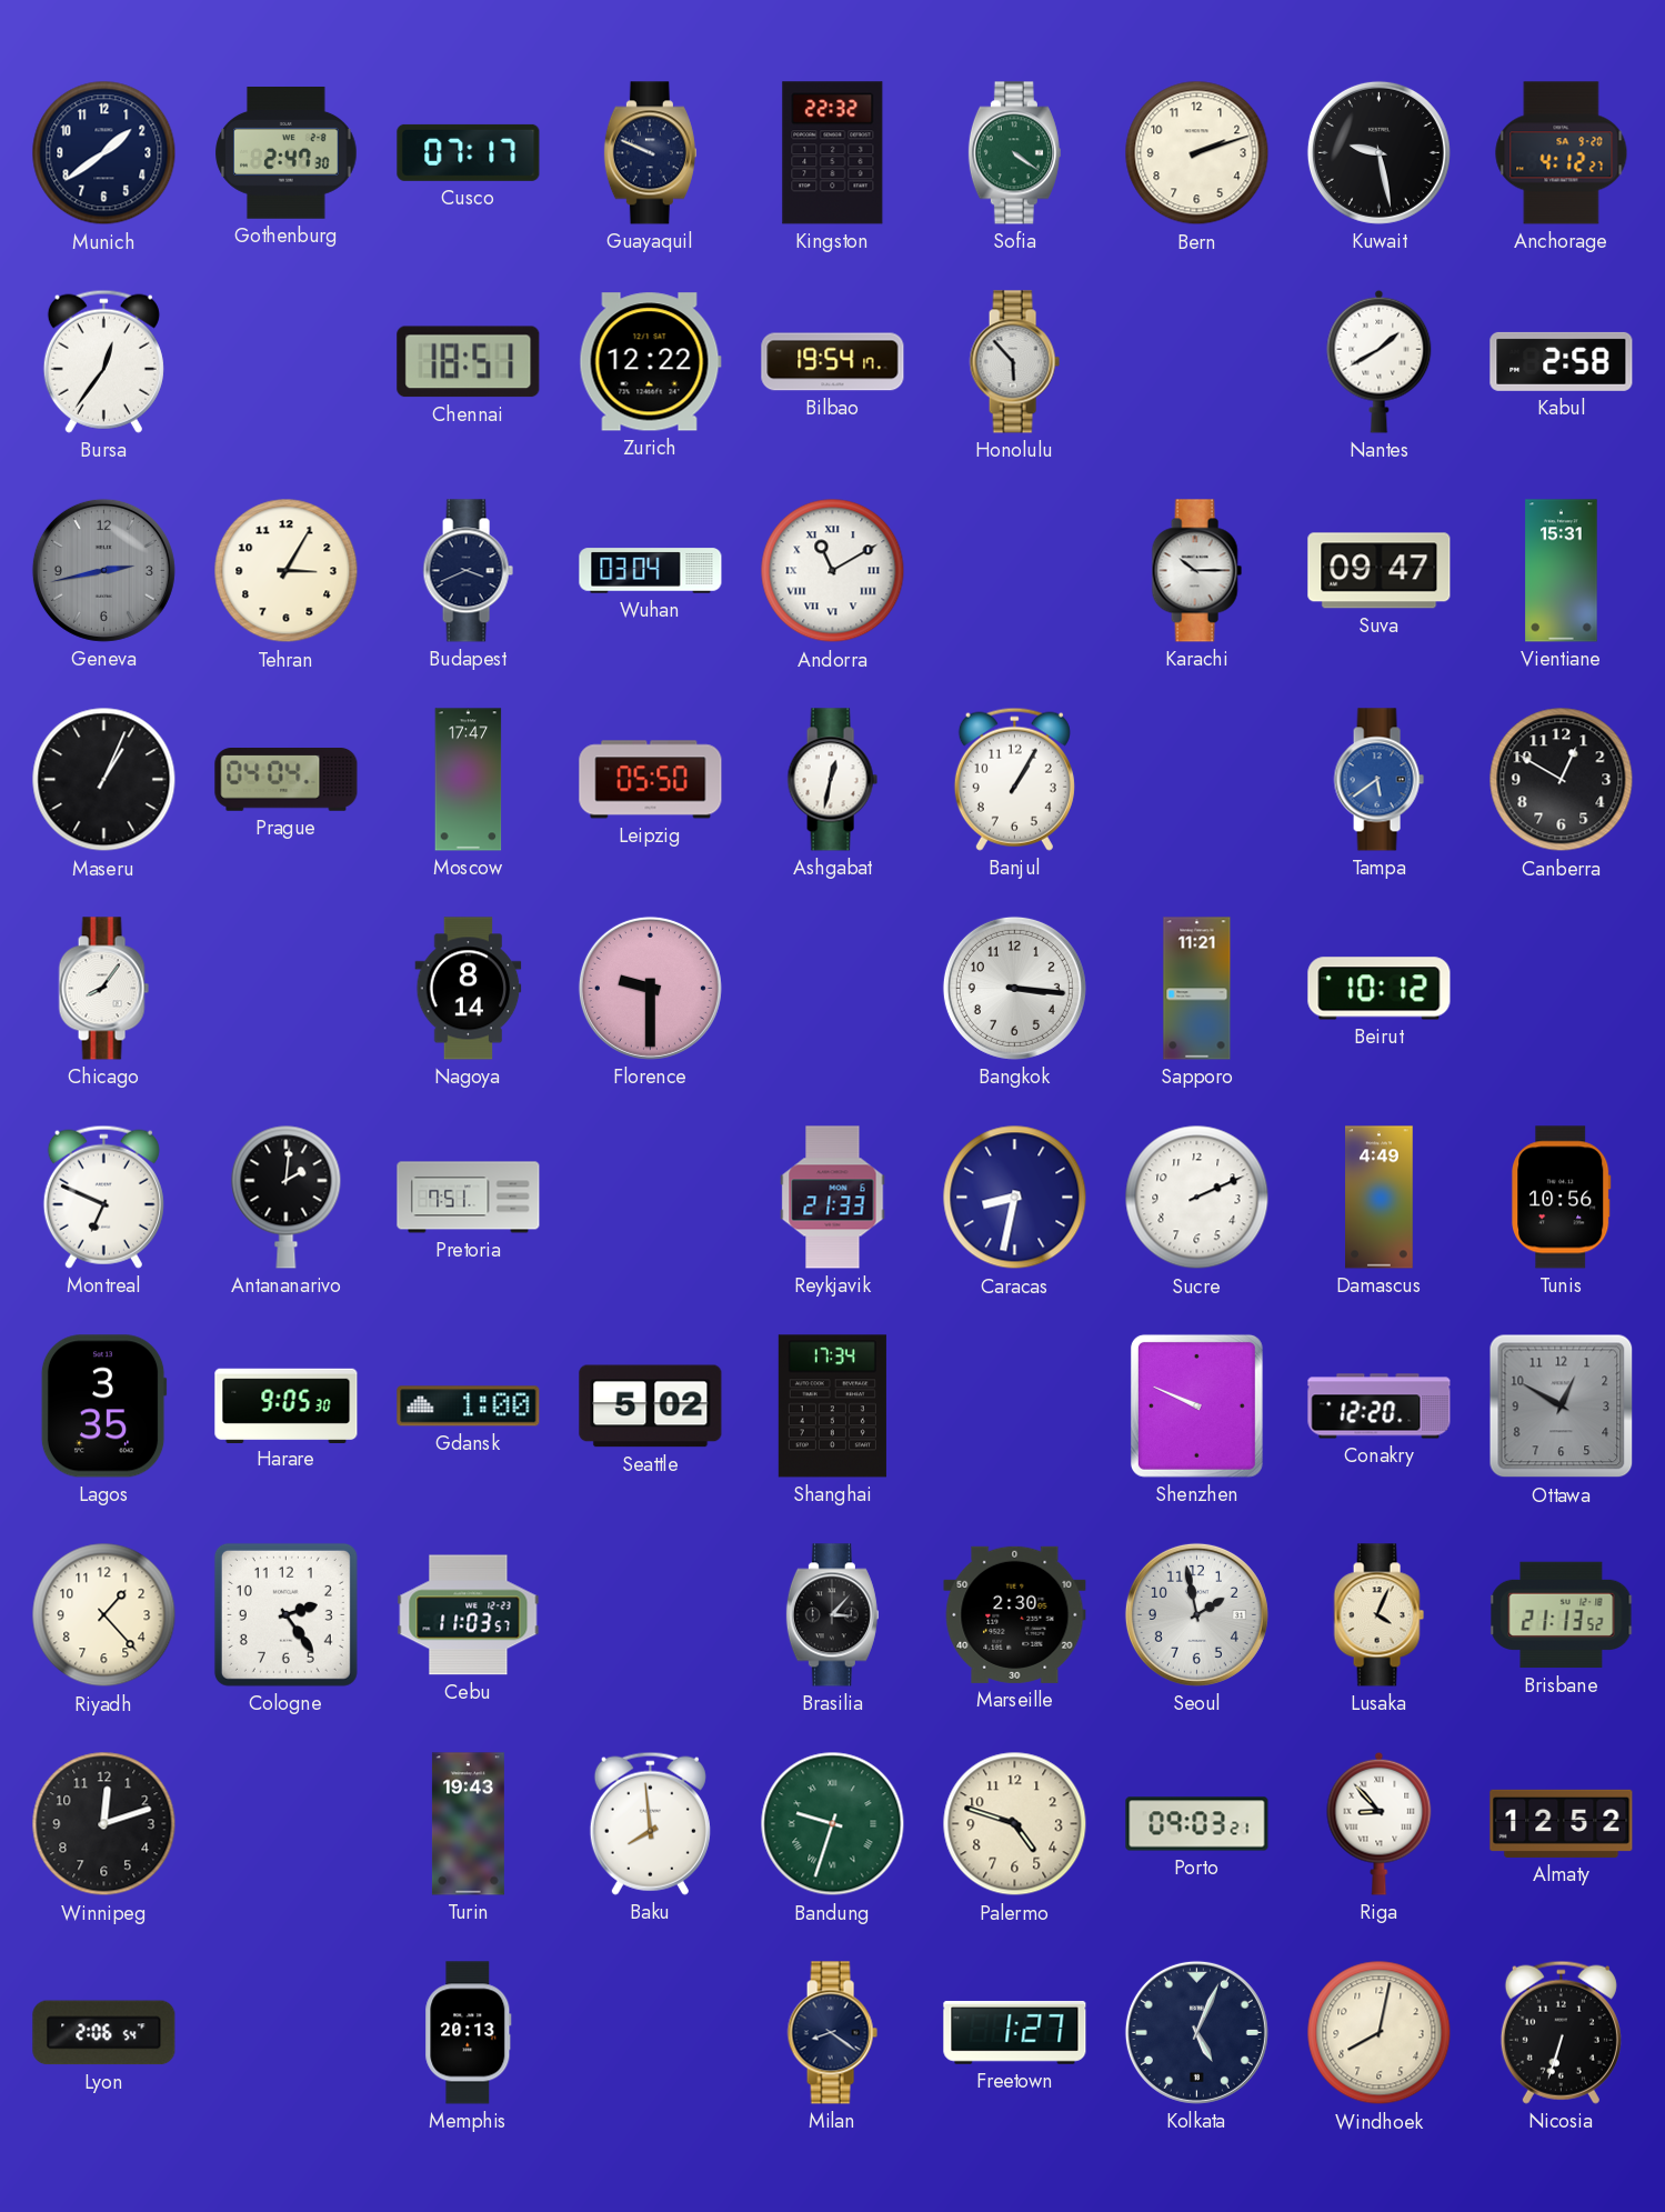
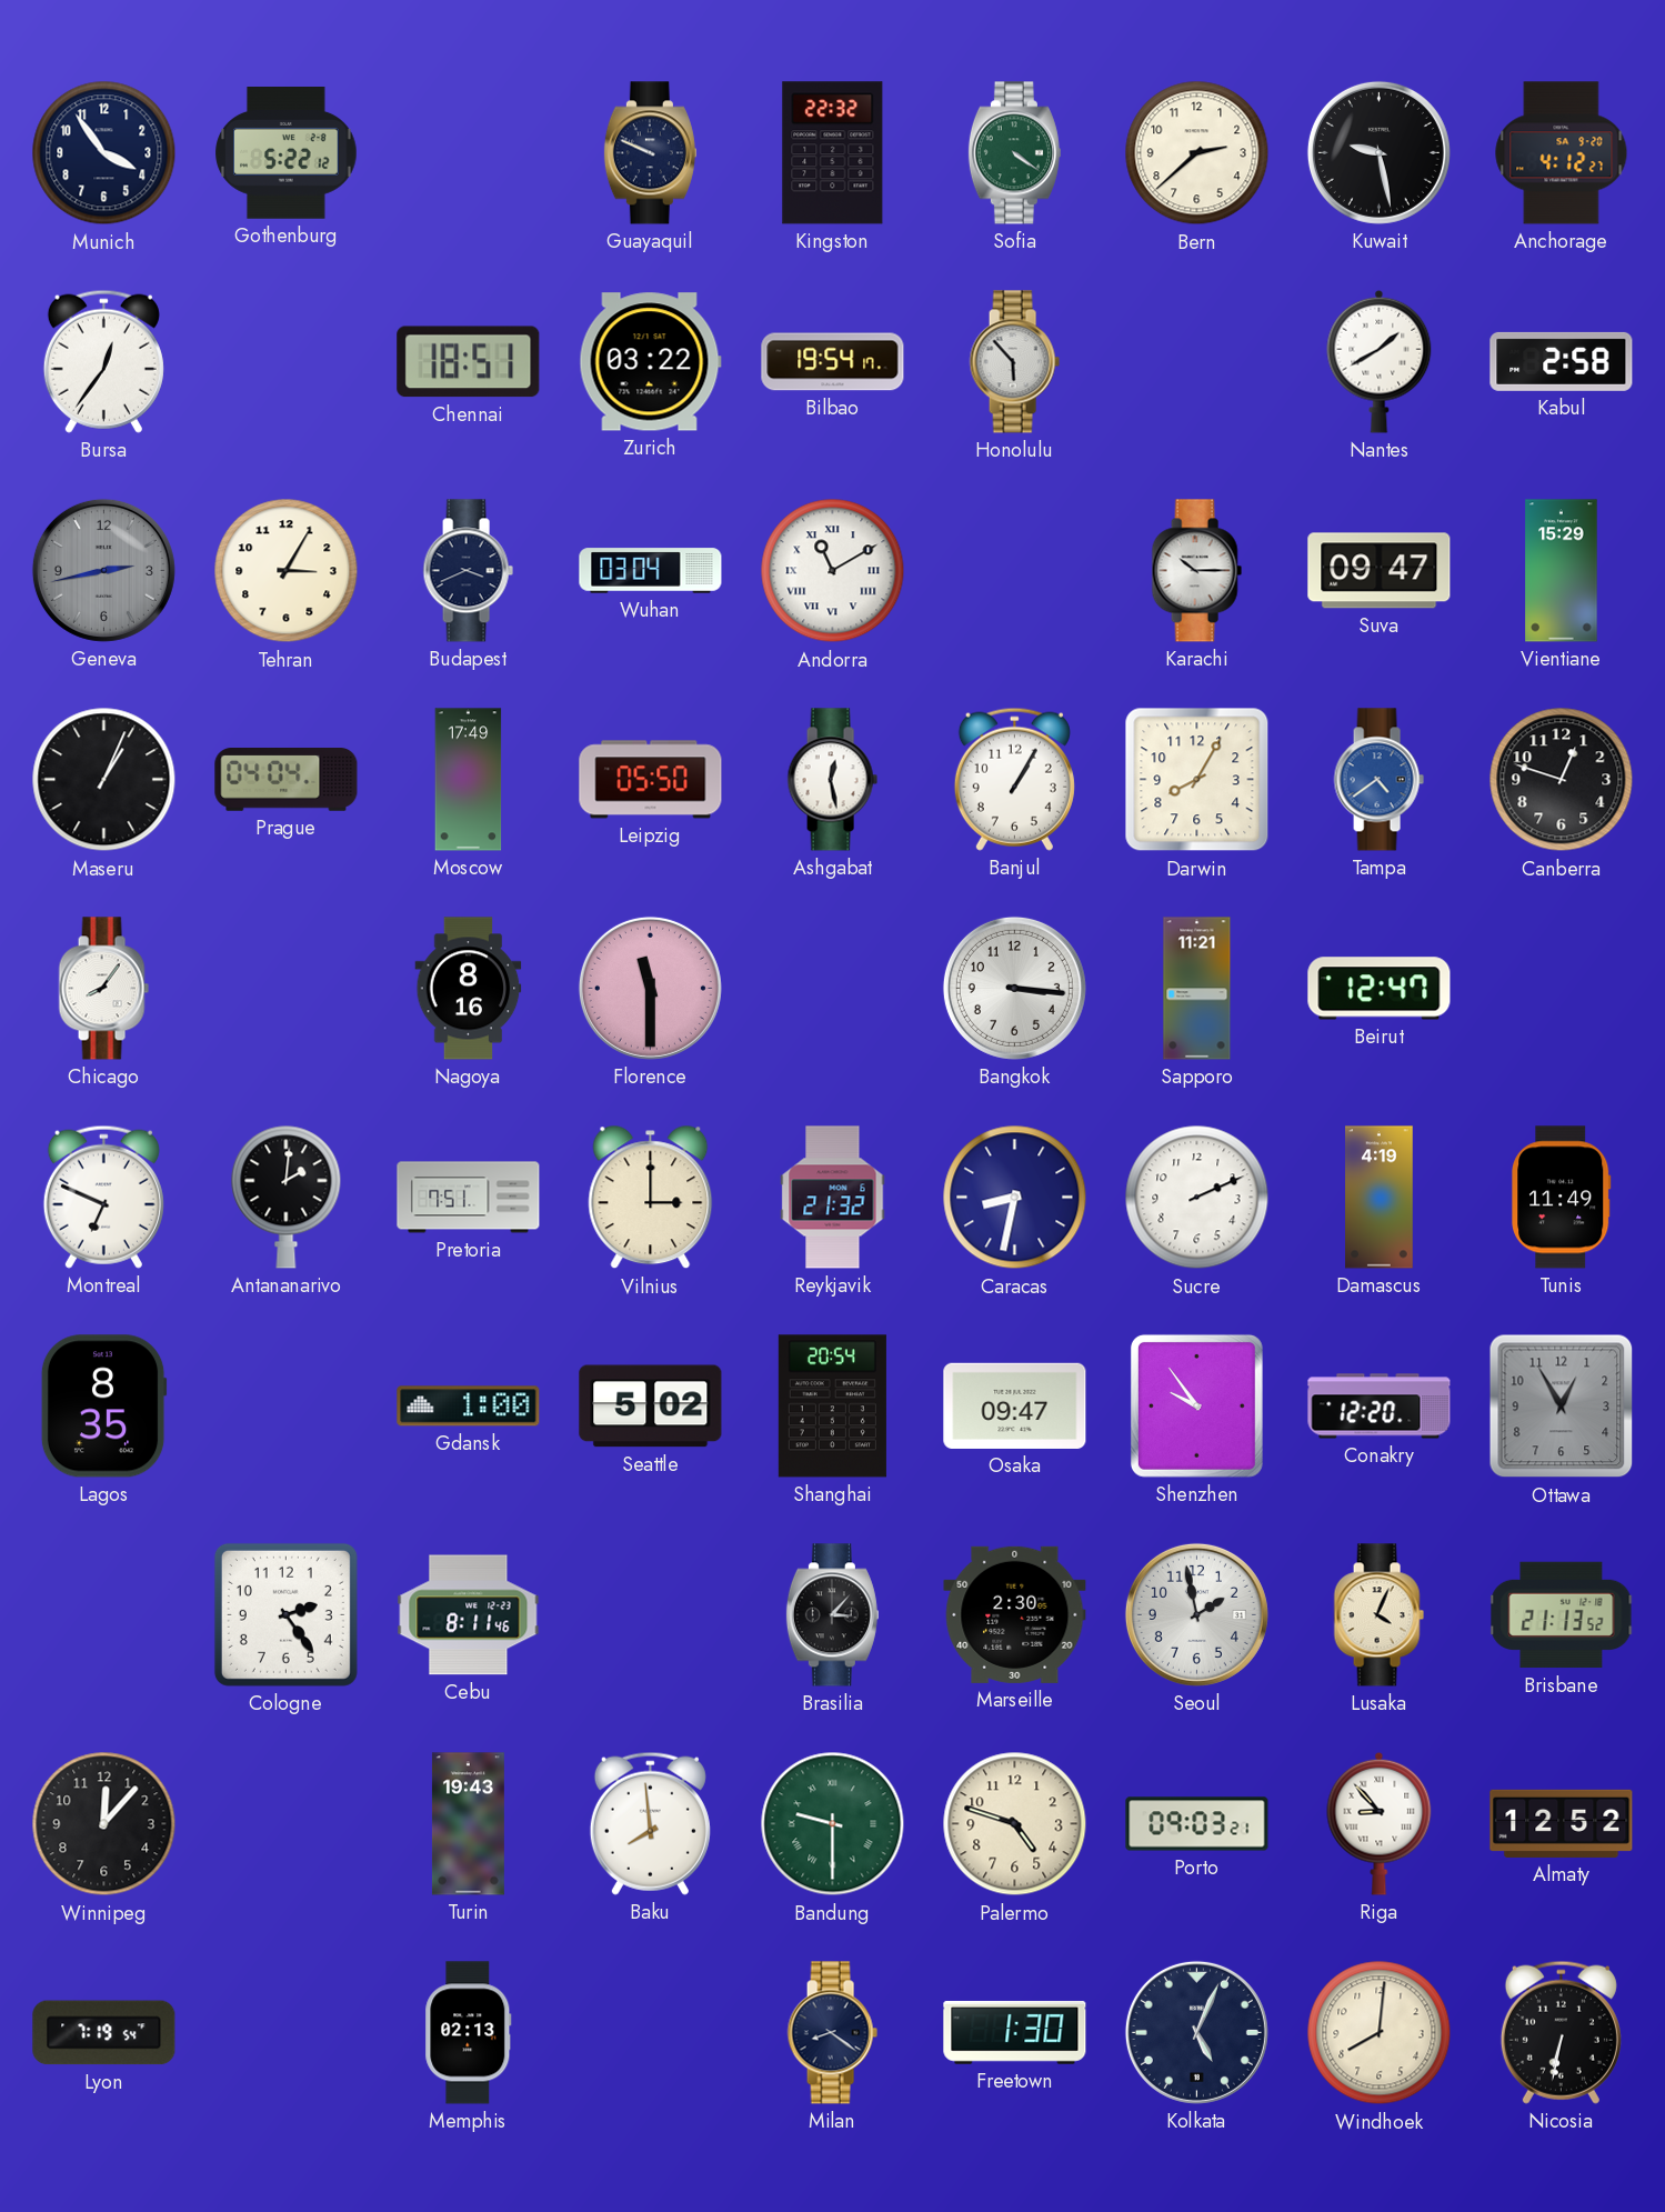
Munich: 1:39 -> 3:54
Gothenburg: 2:47 -> 5:22
Cusco: 07:17 -> none
Bern: 2:12 -> 2:38
Zurich: 12:22 -> 03:22
Vientiane: 15:31 -> 15:29
Moscow: 17:47 -> 17:49
Ashgabat: 12:32 -> 12:28
Darwin: none -> 8:05
Tampa: 5:39 -> 4:39
Canberra: 12:50 -> 12:48
Nagoya: 8:14 -> 8:16
Florence: 9:30 -> 11:30
Beirut: 10:12 -> 12:47
Vilnius: none -> 3:00
Reykjavik: 21:33 -> 21:32
Damascus: 4:49 -> 4:19
Tunis: 10:56 -> 11:49
Lagos: 3:35 -> 8:35
Harare: 9:05 -> none
Shanghai: 17:34 -> 20:54
Osaka: none -> 09:47
Shenzhen: 9:49 -> 9:54
Ottawa: 12:50 -> 12:55
Riyadh: 1:23 -> none
Cebu: 11:03 -> 8:11
Winnipeg: 12:12 -> 12:07
Bandung: 9:33 -> 9:30
Lyon: 2:06 -> 7:19
Memphis: 20:13 -> 02:13
Freetown: 1:27 -> 1:30
Windhoek: 8:02 -> 8:01
Nicosia: 6:33 -> 6:32
